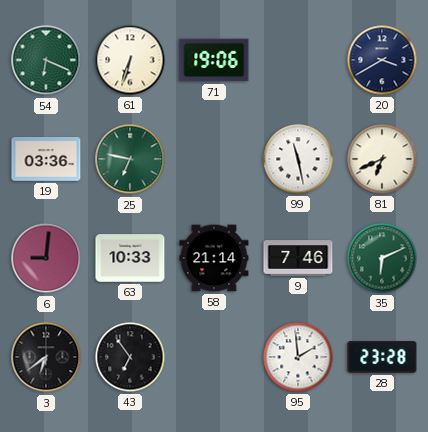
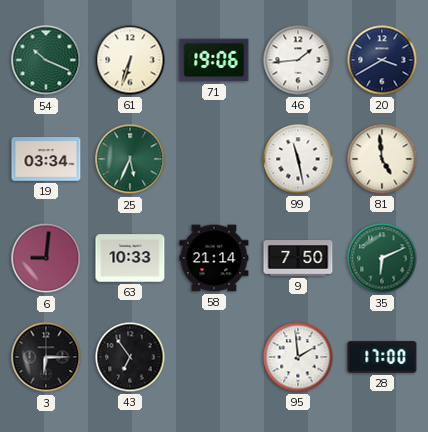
54: 6:19 -> 10:19
46: none -> 1:44
19: 03:36 -> 03:34
25: 6:47 -> 5:34
81: 6:41 -> 4:59
9: 7:46 -> 7:50
3: 6:39 -> 6:15
28: 23:28 -> 17:00
